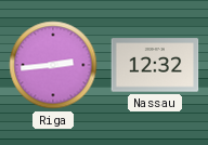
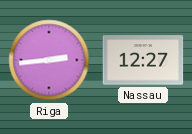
Nassau: 12:32 -> 12:27
